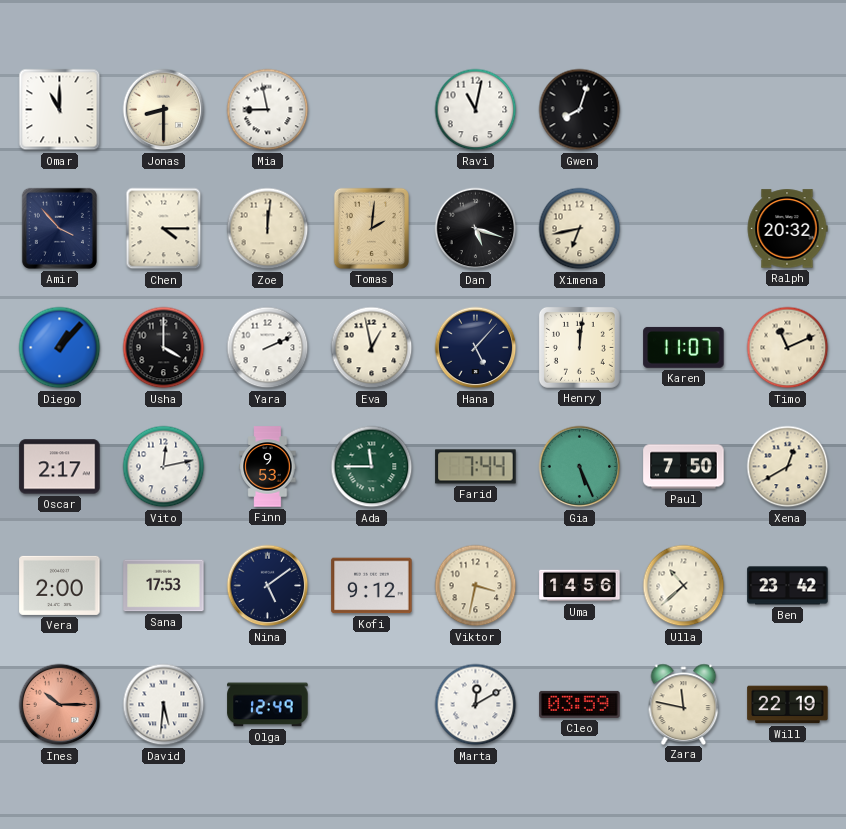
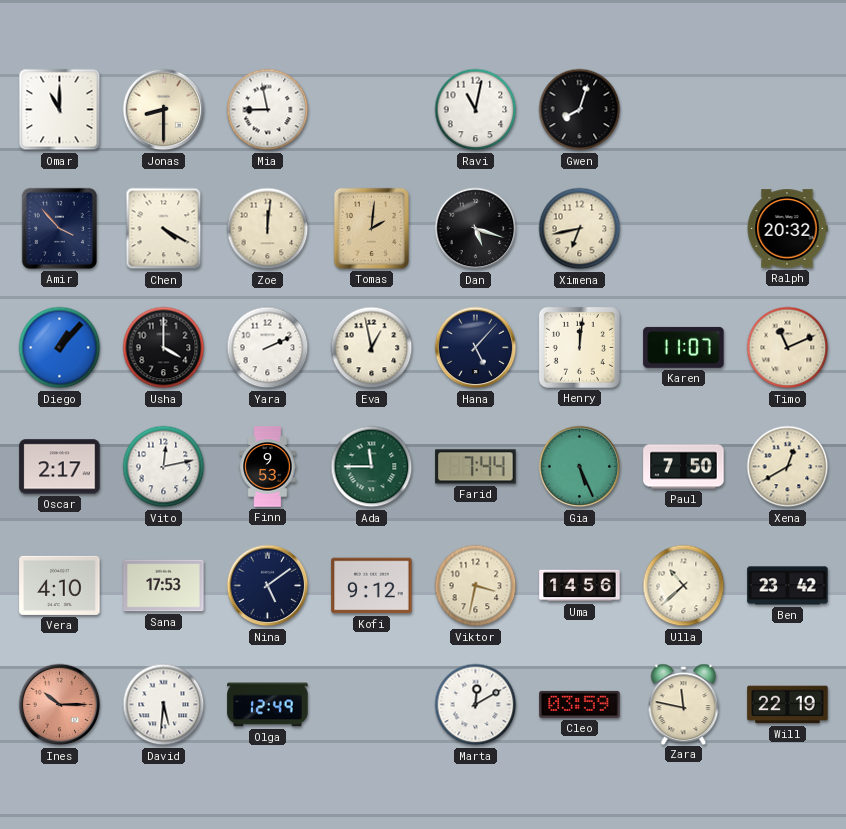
Chen: 4:15 -> 4:20
Vera: 2:00 -> 4:10
